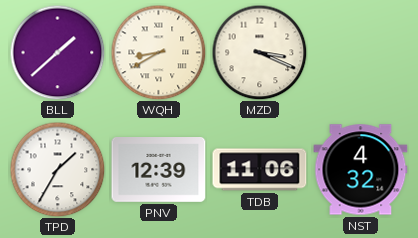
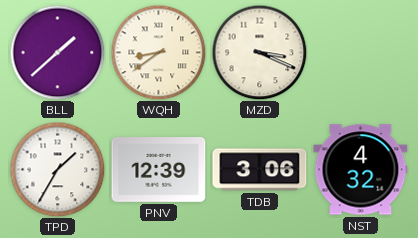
WQH: 8:40 -> 8:39
TDB: 11:06 -> 3:06
